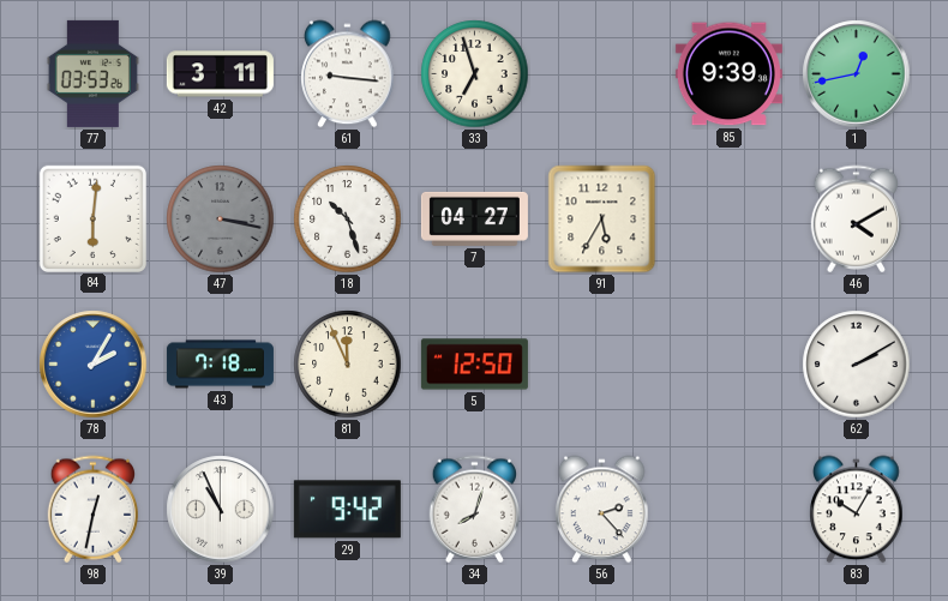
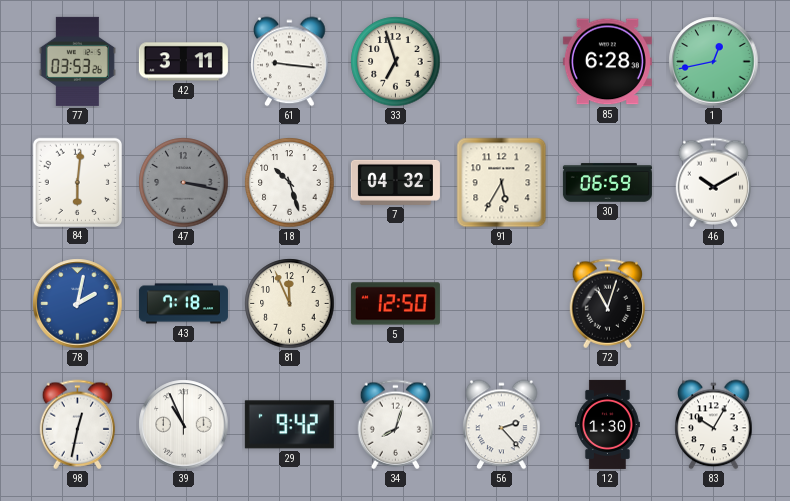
85: 9:39 -> 6:28
7: 04:27 -> 04:32
30: none -> 06:59
46: 4:10 -> 10:10
78: 2:05 -> 2:02
72: none -> 11:03
62: 2:10 -> none
12: none -> 1:30
